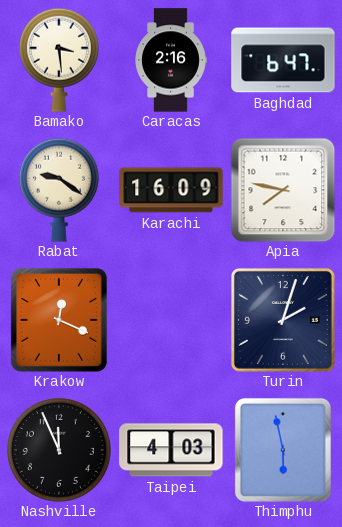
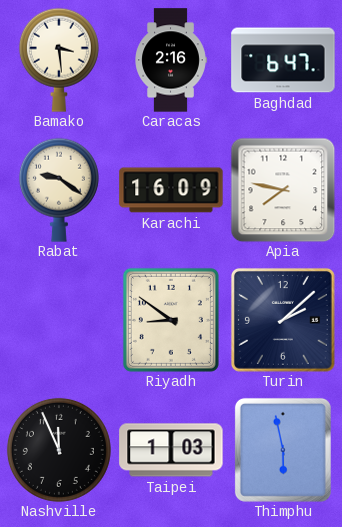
Krakow: 12:19 -> none
Riyadh: none -> 8:51
Turin: 2:03 -> 2:08
Taipei: 4:03 -> 1:03
